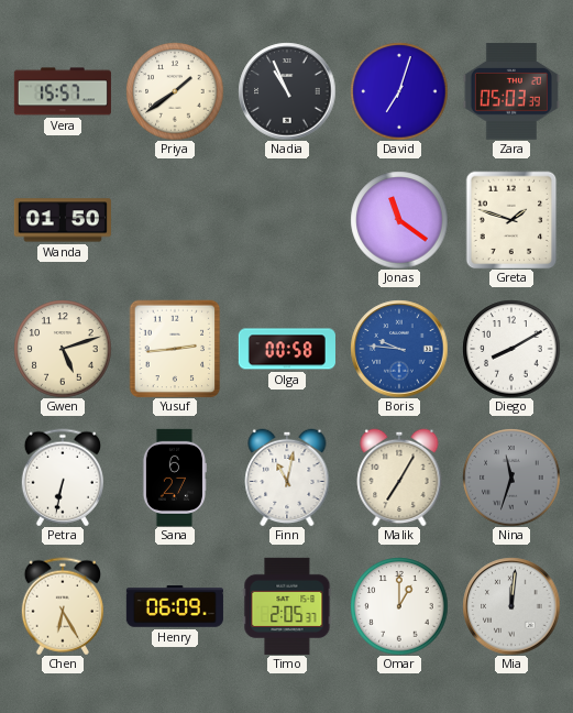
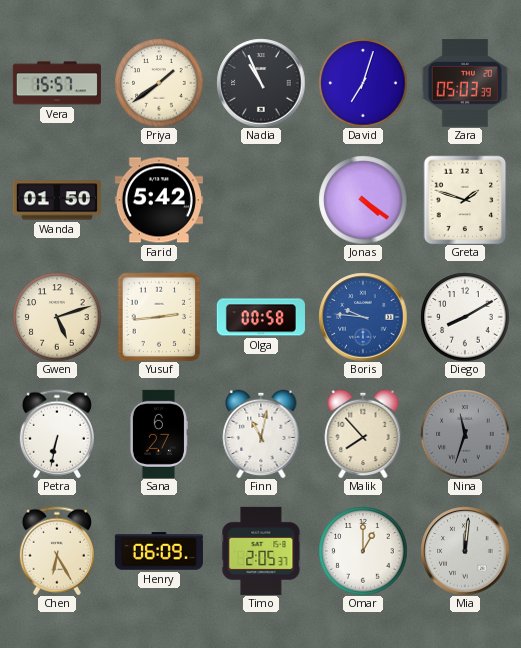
Farid: none -> 5:42
Jonas: 11:21 -> 4:21
Malik: 7:05 -> 7:53
